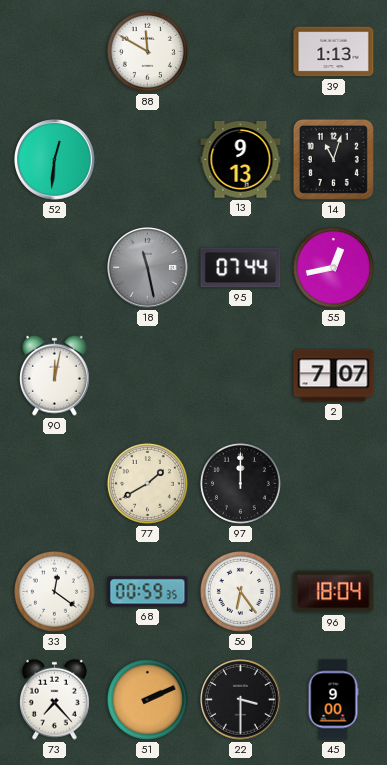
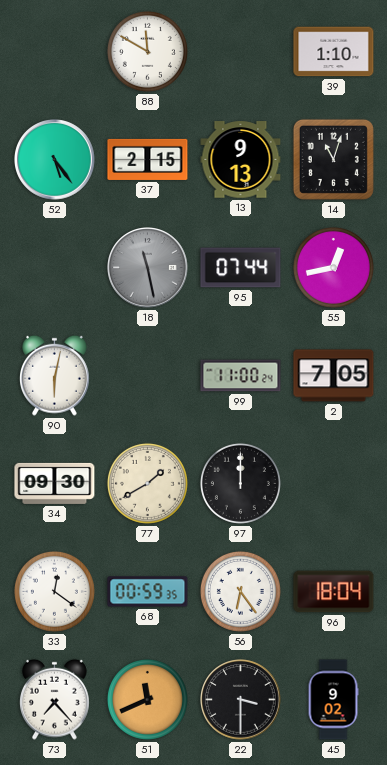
39: 1:13 -> 1:10
52: 12:31 -> 5:24
37: none -> 2:15
90: 12:02 -> 6:02
99: none -> 11:00
2: 7:07 -> 7:05
34: none -> 09:30
51: 2:11 -> 11:41
45: 9:00 -> 9:02
